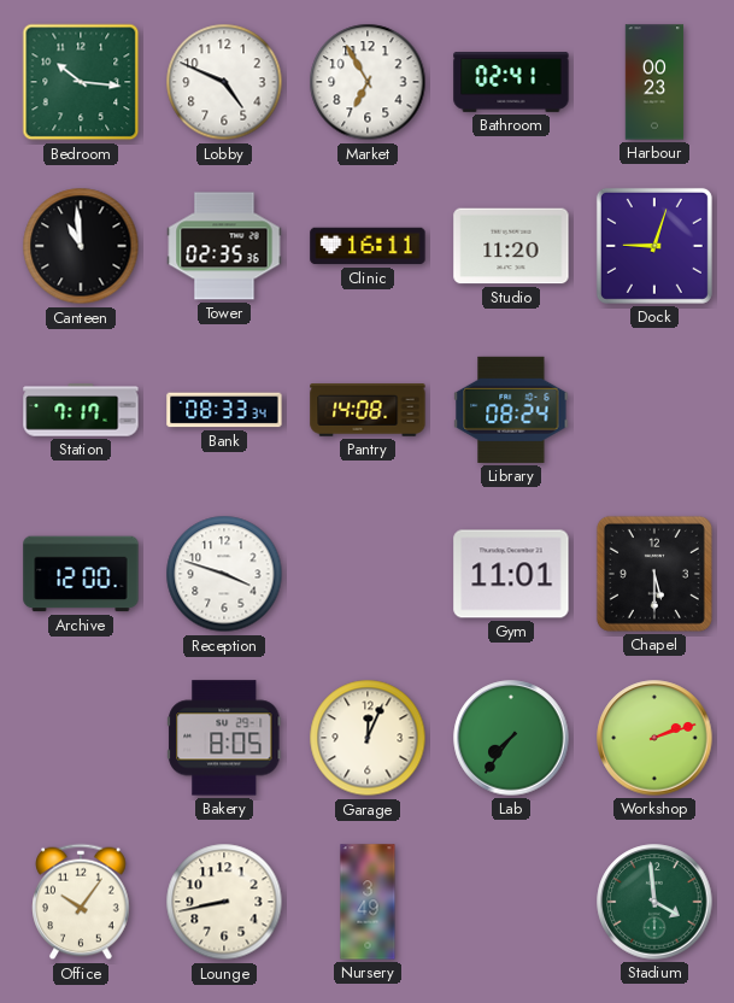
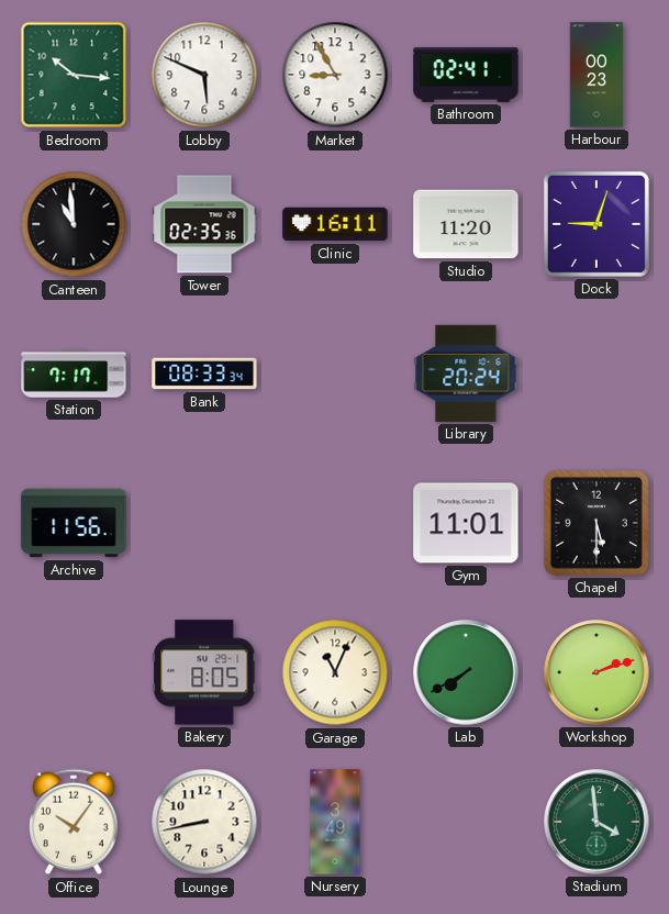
Lobby: 4:49 -> 5:49
Market: 6:55 -> 8:55
Pantry: 14:08 -> none
Library: 08:24 -> 20:24
Archive: 12:00 -> 11:56
Reception: 3:48 -> none
Garage: 12:04 -> 11:04
Lab: 7:36 -> 7:40
